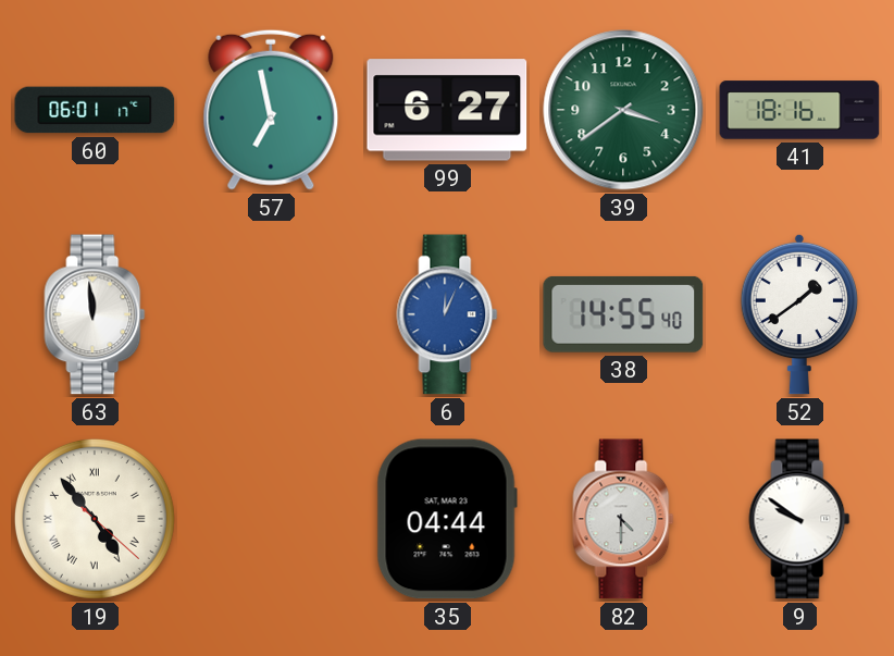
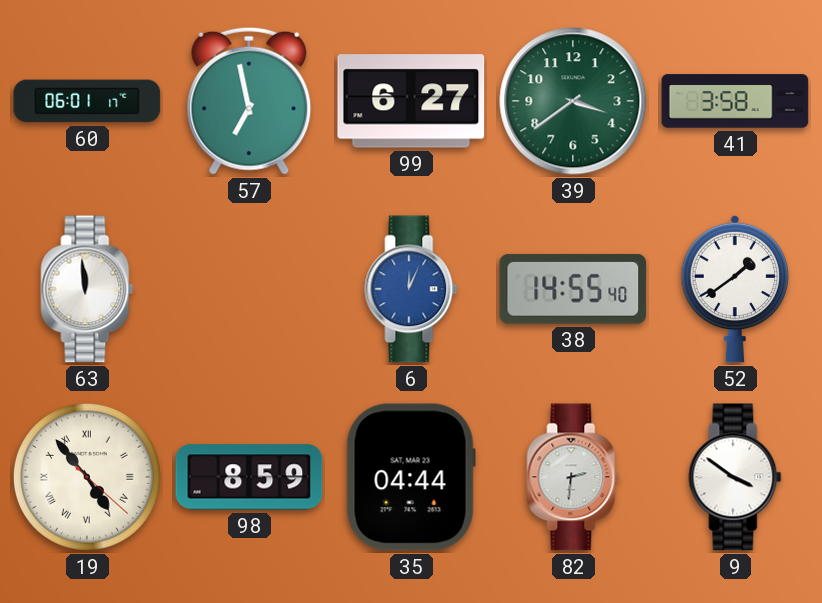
41: 18:16 -> 3:58
98: none -> 8:59
82: 4:30 -> 2:31
9: 9:51 -> 3:51
